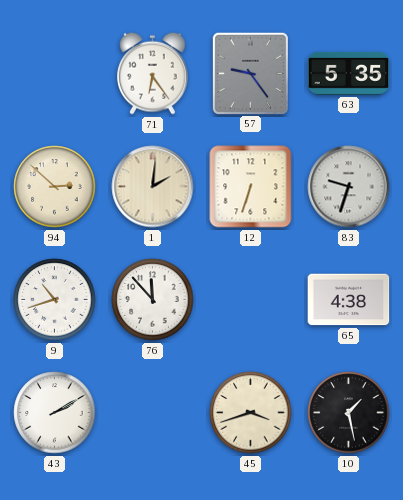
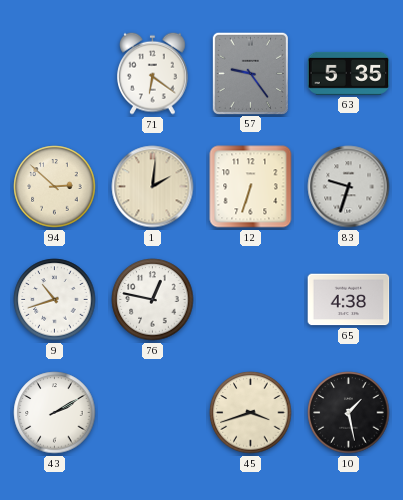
71: 6:24 -> 6:21
76: 11:53 -> 12:47
